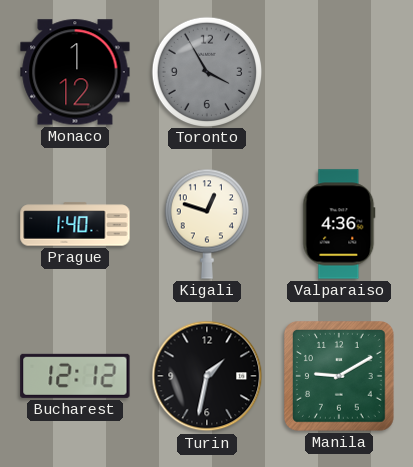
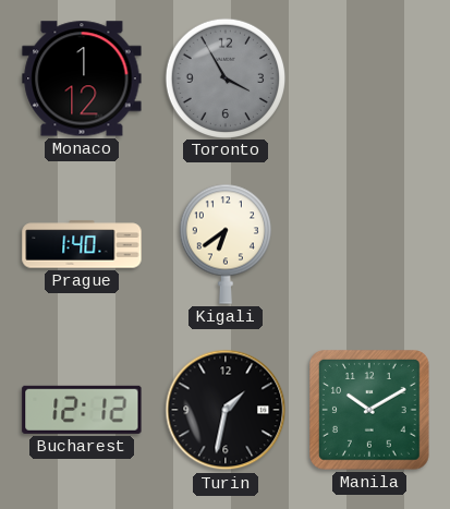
Kigali: 12:48 -> 6:39
Valparaiso: 4:36 -> none
Manila: 9:10 -> 10:10
